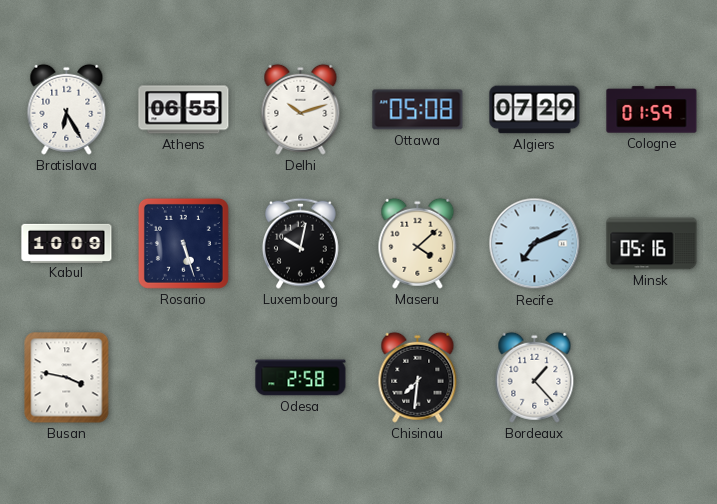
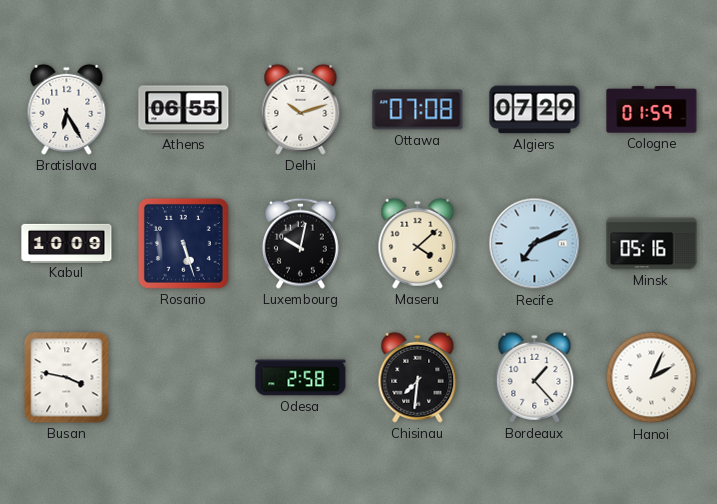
Ottawa: 05:08 -> 07:08
Hanoi: none -> 2:04
